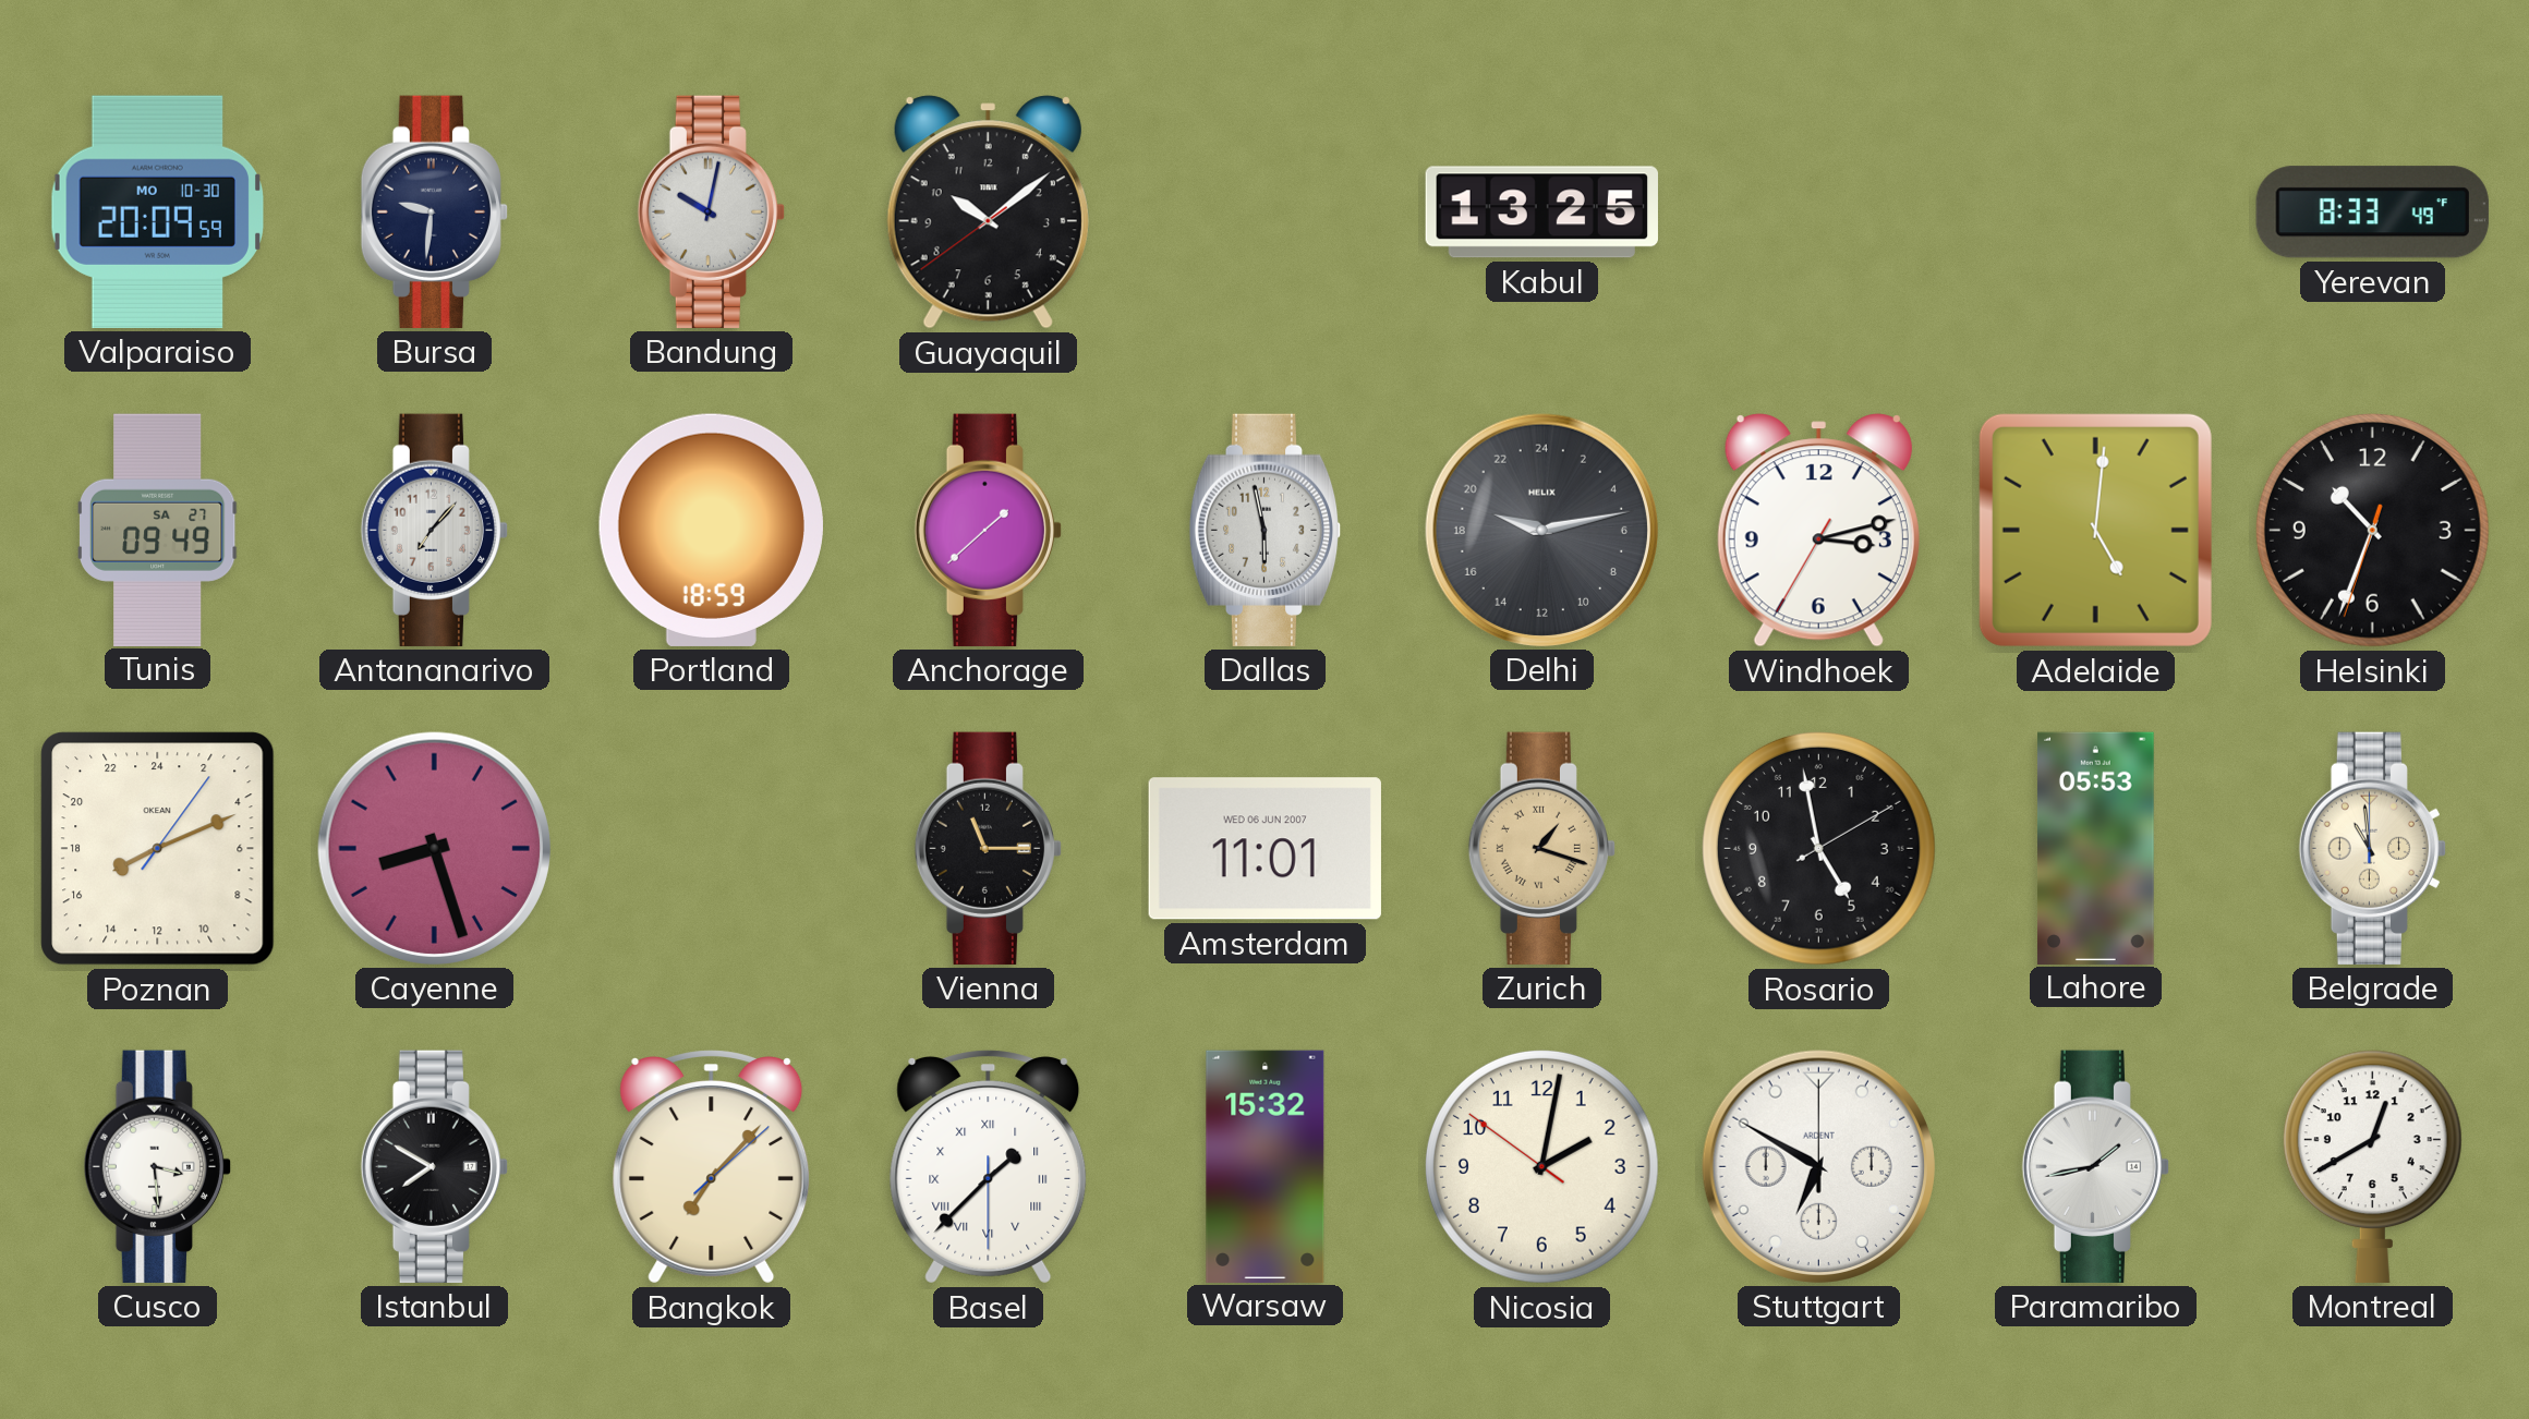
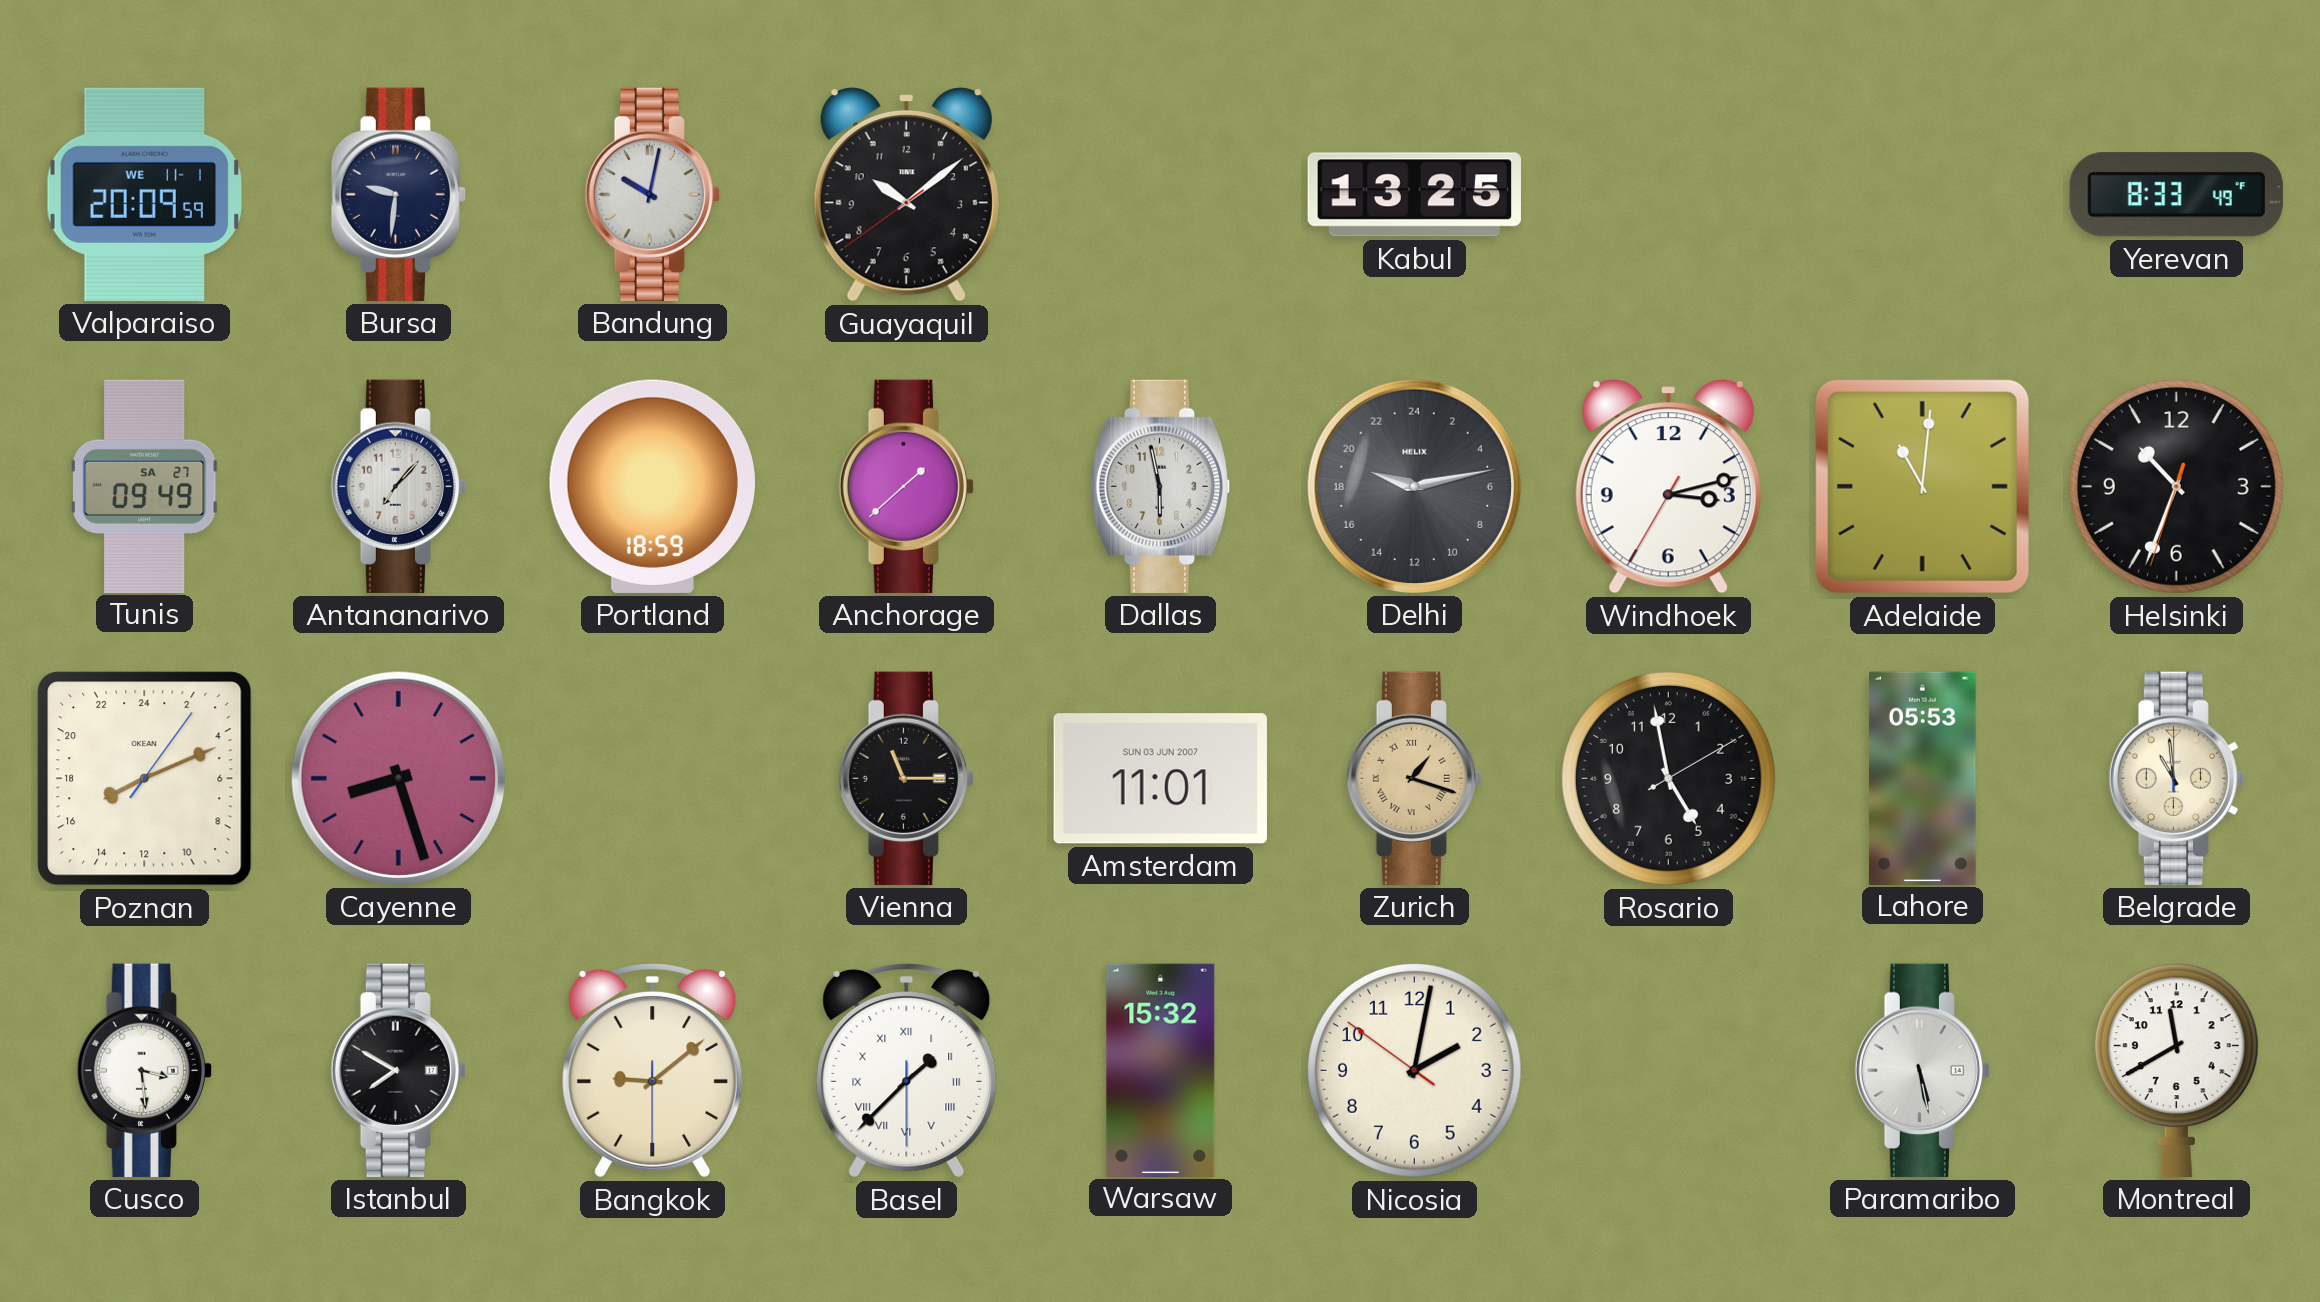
Valparaiso date: MO 10-30 -> WE 11-1
Adelaide: 5:01 -> 11:01
Amsterdam date: WED 06 JUN 2007 -> SUN 03 JUN 2007
Bangkok: 7:07 -> 9:08
Stuttgart: 6:50 -> none
Paramaribo: 1:43 -> 5:28
Montreal: 12:40 -> 11:40
